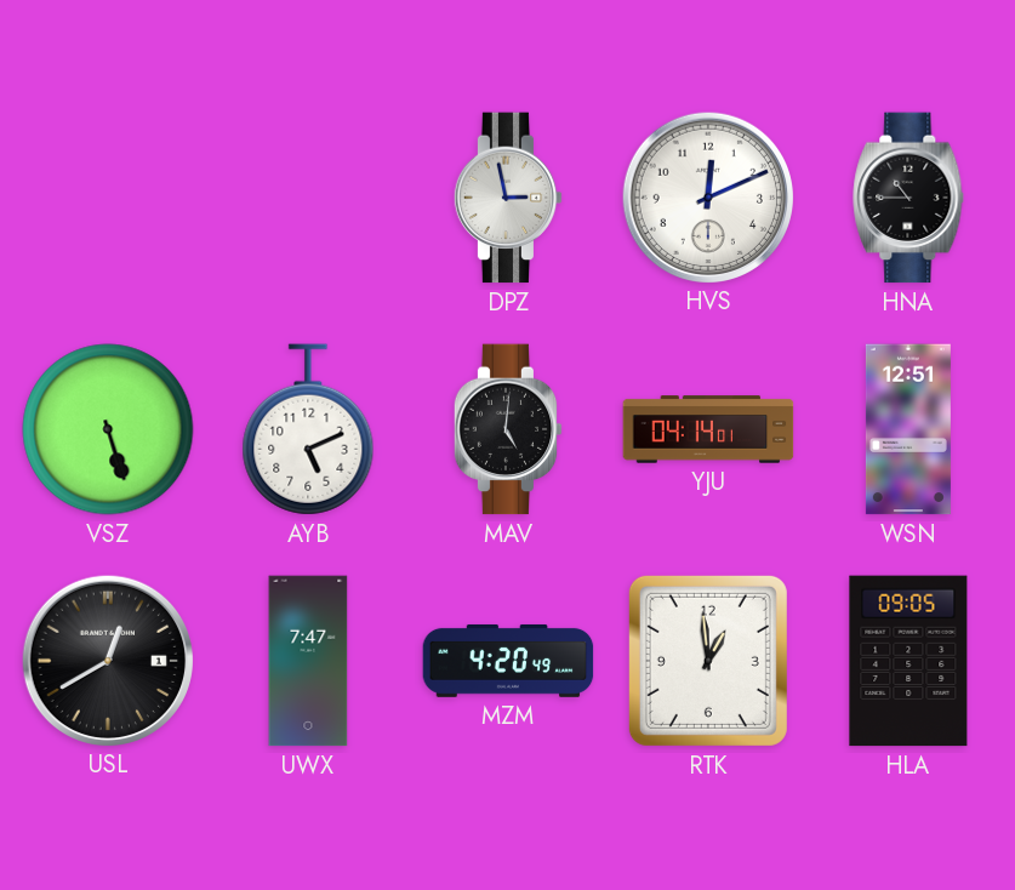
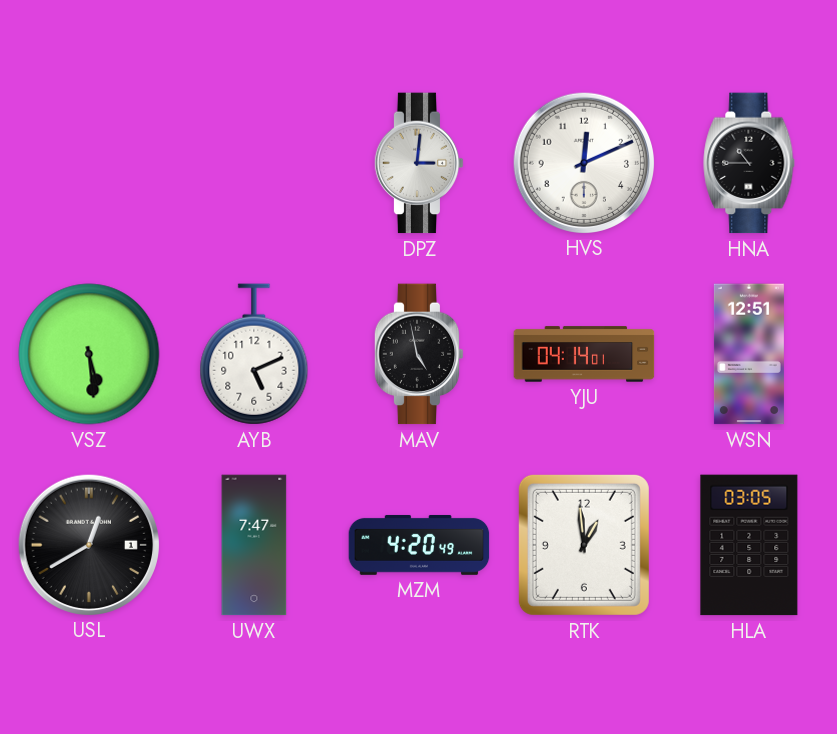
DPZ: 2:58 -> 3:01
VSZ: 5:27 -> 5:29
MAV: 5:01 -> 4:58
HLA: 09:05 -> 03:05
